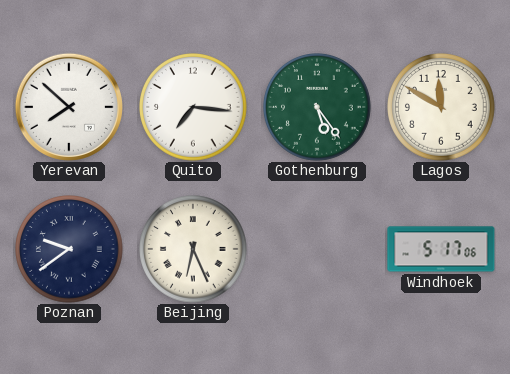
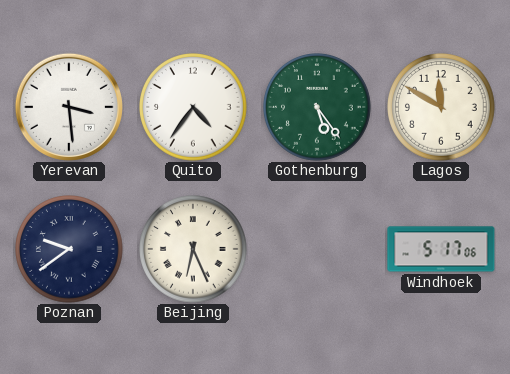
Yerevan: 7:52 -> 3:29
Quito: 7:16 -> 4:36
